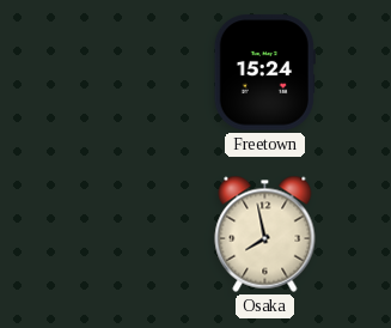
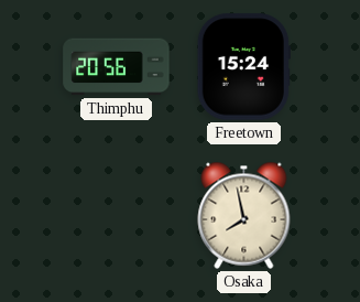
Thimphu: none -> 20:56
